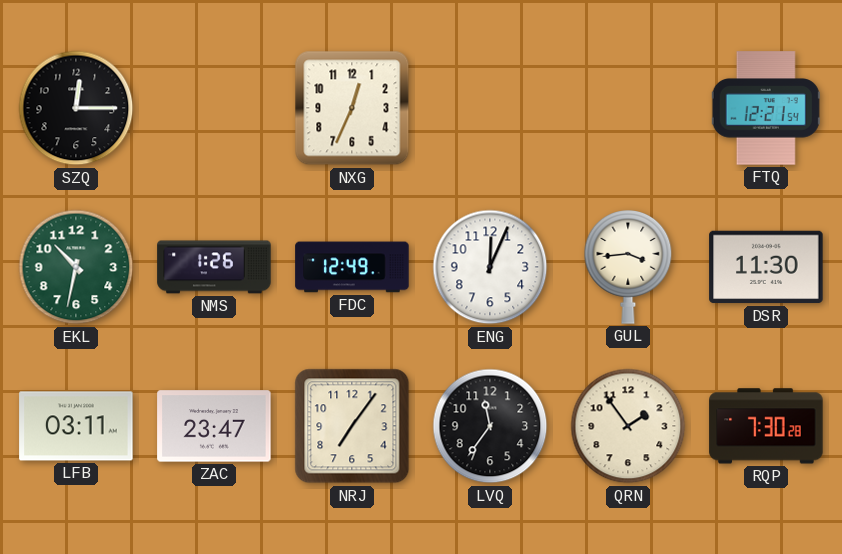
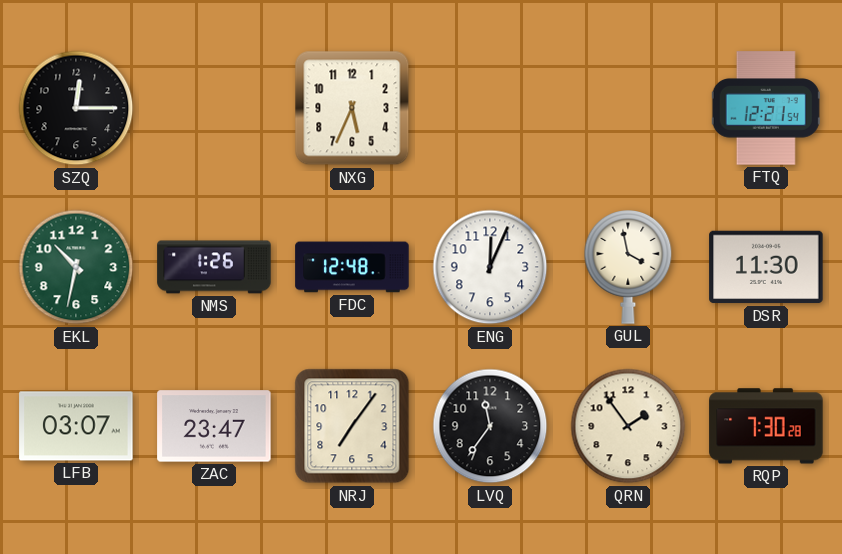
NXG: 12:34 -> 5:34
FDC: 12:49 -> 12:48
GUL: 3:44 -> 3:58
LFB: 03:11 -> 03:07
